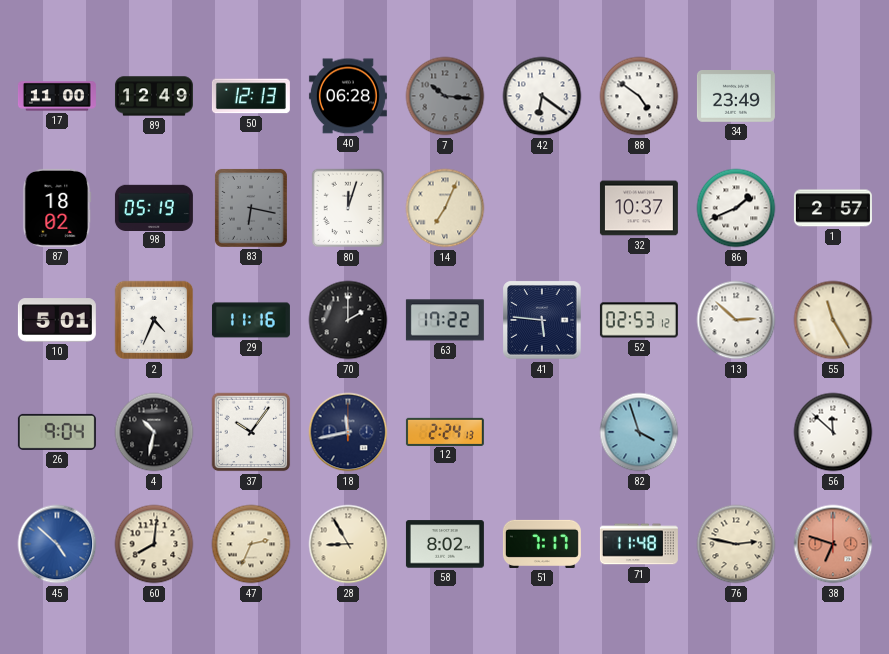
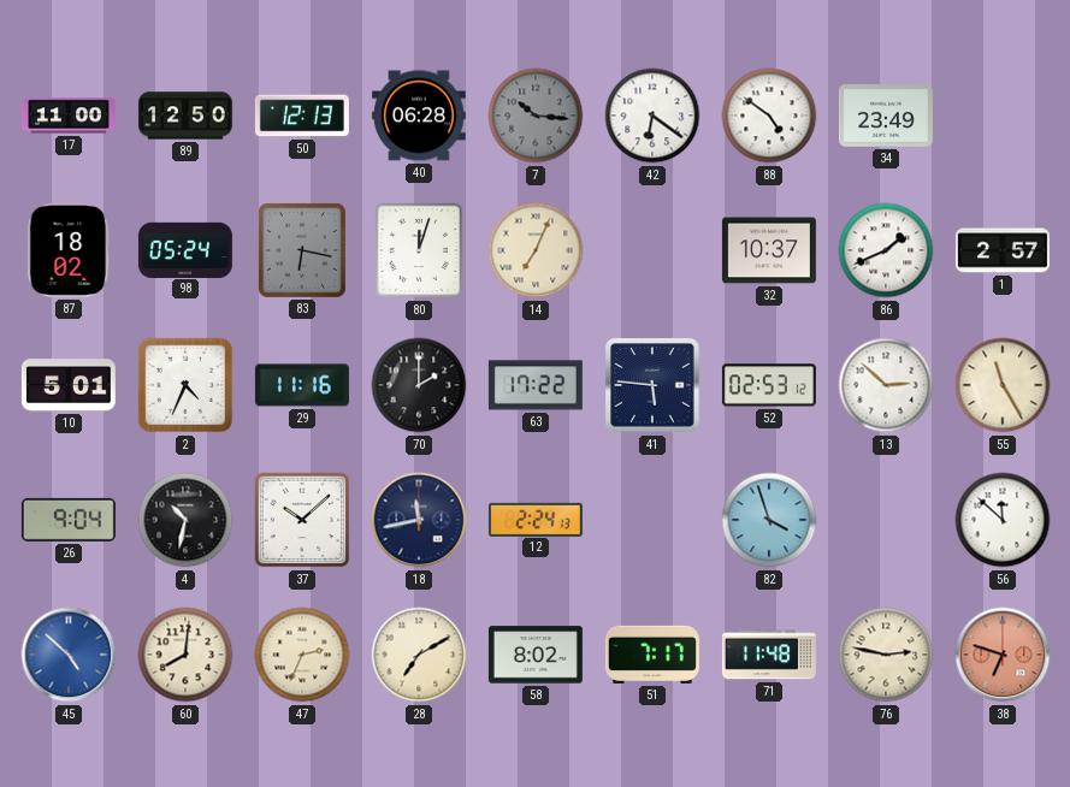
89: 12:49 -> 12:50
98: 05:19 -> 05:24
37: 10:06 -> 10:08
28: 8:55 -> 7:10
